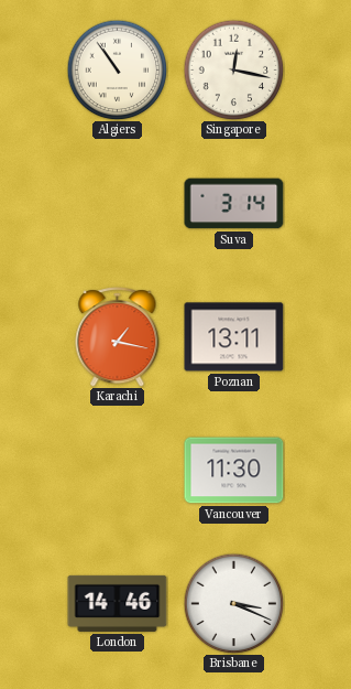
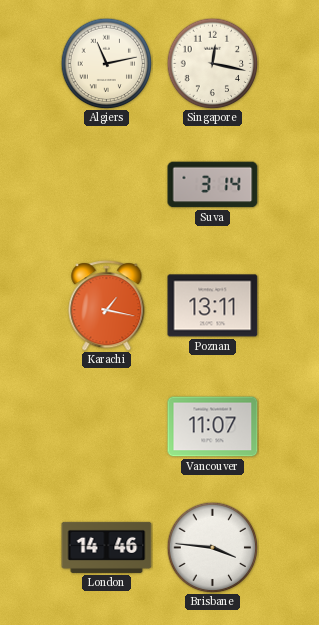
Algiers: 10:54 -> 11:13
Vancouver: 11:30 -> 11:07
Brisbane: 3:19 -> 3:46
